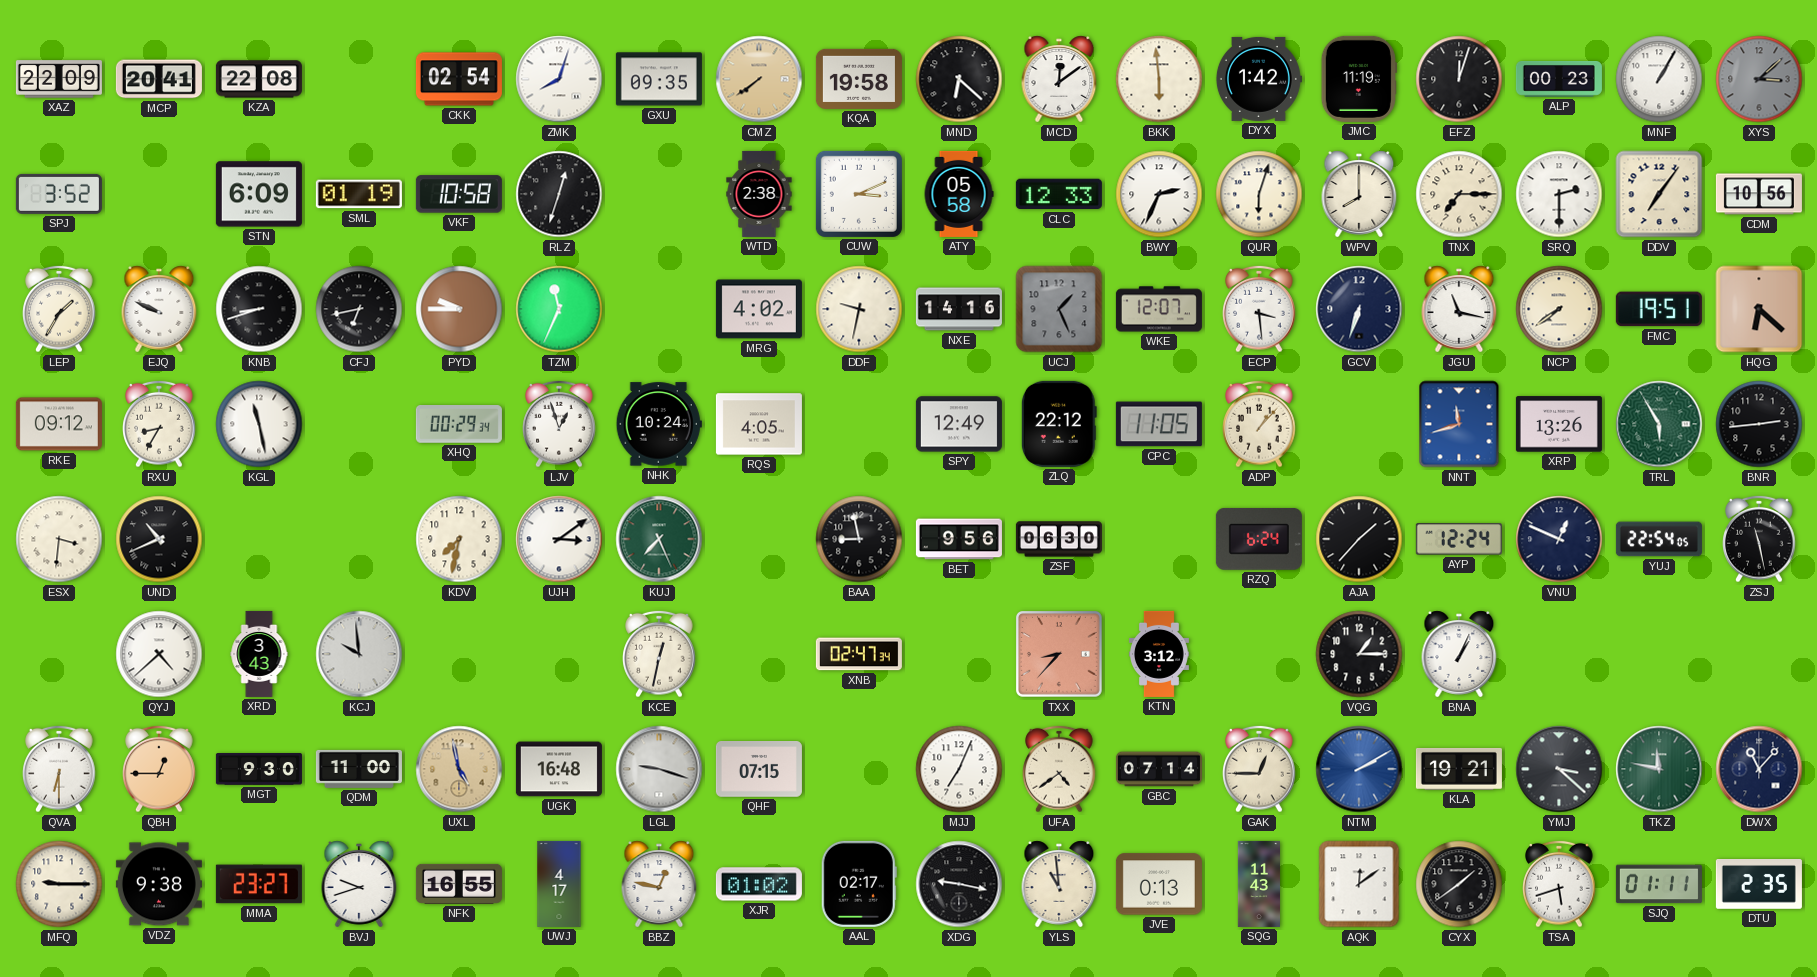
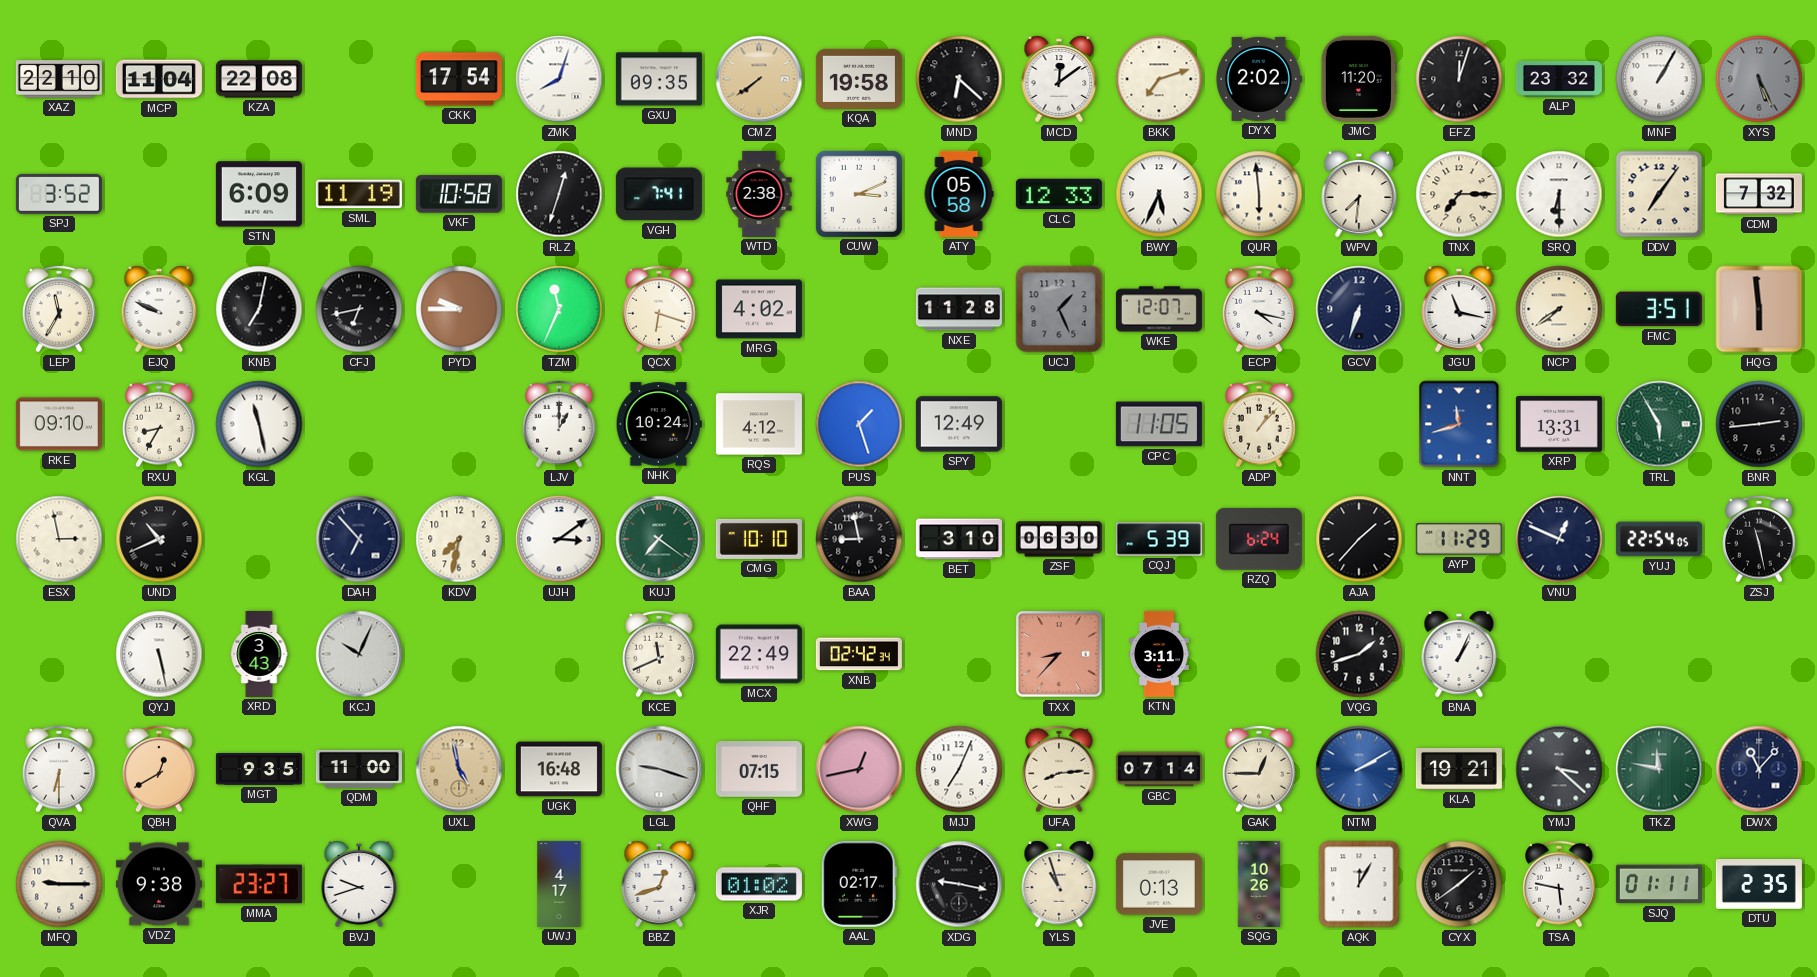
XAZ: 22:09 -> 22:10
MCP: 20:41 -> 11:04
CKK: 02:54 -> 17:54
BKK: 5:59 -> 7:12
DYX: 1:42 -> 2:02
JMC: 11:19 -> 11:20
ALP: 00:23 -> 23:32
XYS: 3:08 -> 5:26
SML: 01:19 -> 11:19
VGH: none -> 7:41
BWY: 2:34 -> 5:34
QUR: 6:03 -> 5:59
WPV: 8:00 -> 7:31
SRQ: 2:30 -> 6:30
CDM: 10:56 -> 7:32
LEP: 1:35 -> 11:35
KNB: 8:42 -> 7:02
QCX: none -> 6:18
DDF: 9:32 -> none
NXE: 14:16 -> 11:28
ECP: 3:29 -> 4:17
FMC: 19:51 -> 3:51
HQG: 6:22 -> 5:59
RKE: 09:12 -> 09:10
XHQ: 00:29 -> none
LJV: 12:57 -> 1:00
RQS: 4:05 -> 4:12
PUS: none -> 1:27
ZLQ: 22:12 -> none
XRP: 13:26 -> 13:31
ESX: 3:31 -> 2:58
DAH: none -> 6:53
KUJ: 7:26 -> 7:21
CMG: none -> 10:10
BET: 9:56 -> 3:10
CQJ: none -> 5:39
AYP: 12:24 -> 11:29
QYJ: 4:38 -> 5:28
KCJ: 9:59 -> 10:04
KCE: 12:32 -> 11:41
MCX: none -> 22:49
XNB: 02:47 -> 02:42
KTN: 3:12 -> 3:11
VQG: 1:15 -> 1:42
QBH: 12:45 -> 12:40
MGT: 9:30 -> 9:35
XWG: none -> 12:43
UFA: 4:39 -> 8:14
NFK: 16:55 -> none
BBZ: 12:47 -> 12:42
YLS: 10:59 -> 10:57
SQG: 11:43 -> 10:26
AQK: 12:09 -> 12:05
TSA: 5:42 -> 5:47
